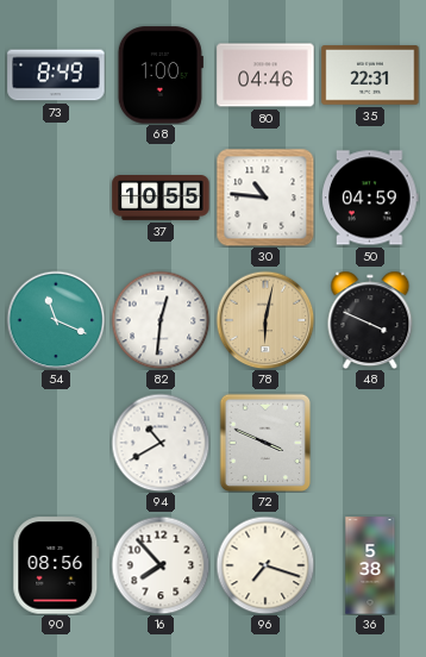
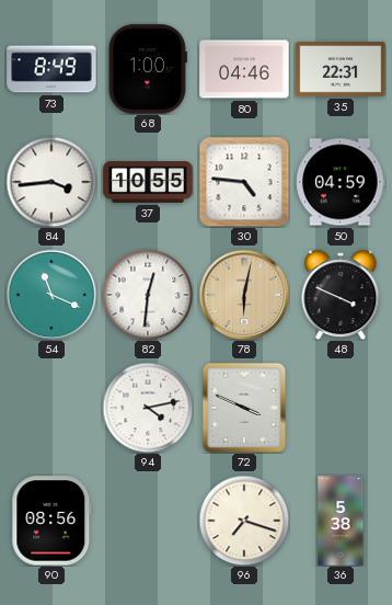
84: none -> 3:44
30: 10:46 -> 4:46
94: 10:40 -> 4:13
16: 7:53 -> none
